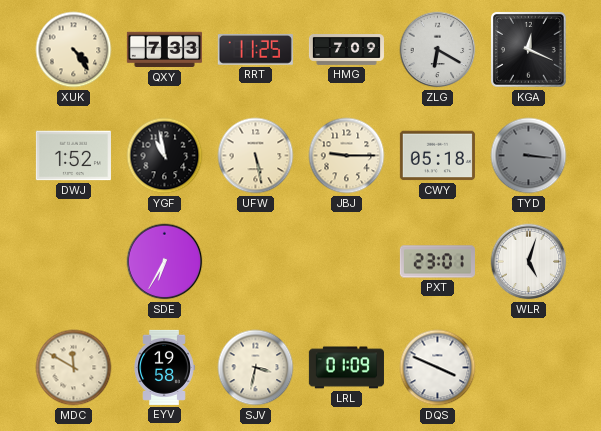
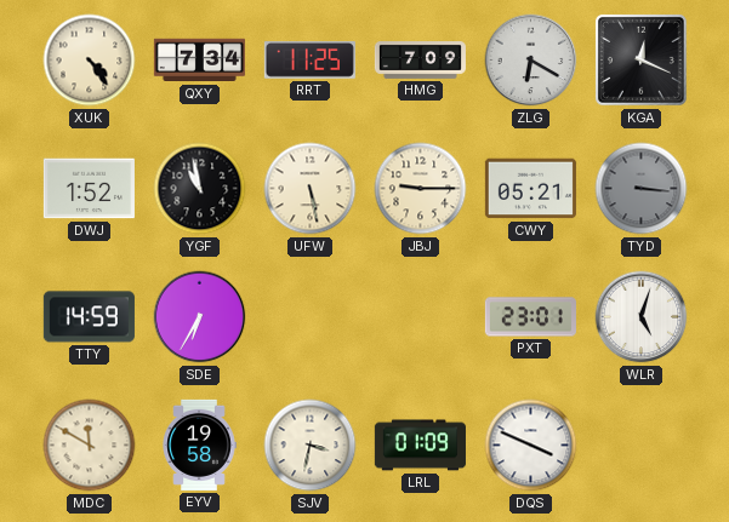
QXY: 7:33 -> 7:34
CWY: 05:18 -> 05:21
TTY: none -> 14:59
